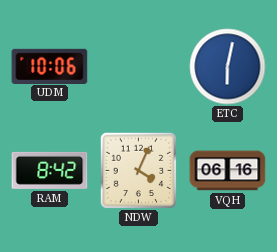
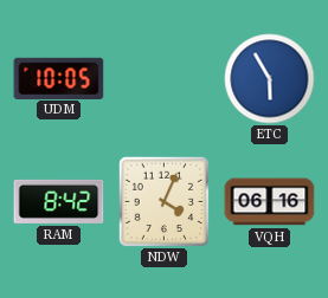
UDM: 10:06 -> 10:05
ETC: 6:02 -> 5:55
